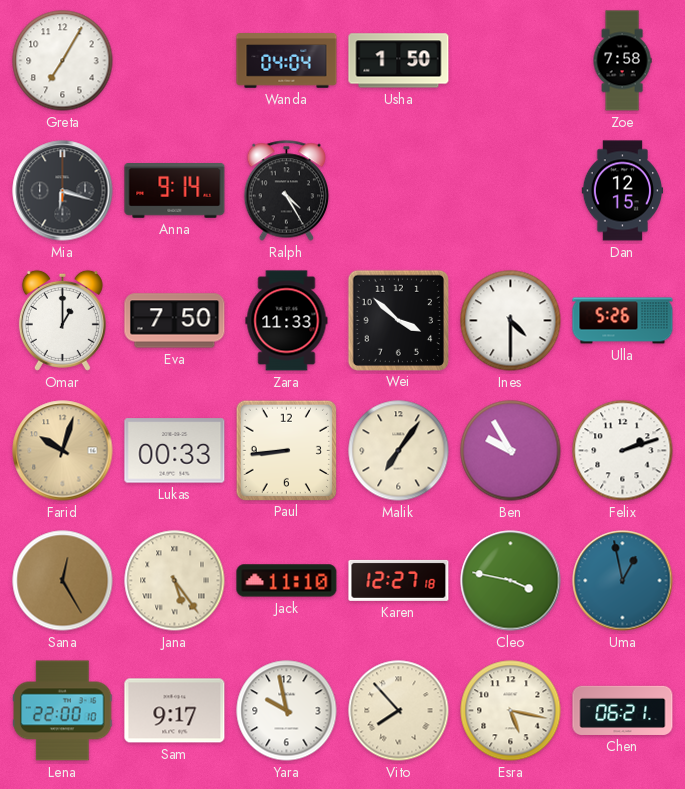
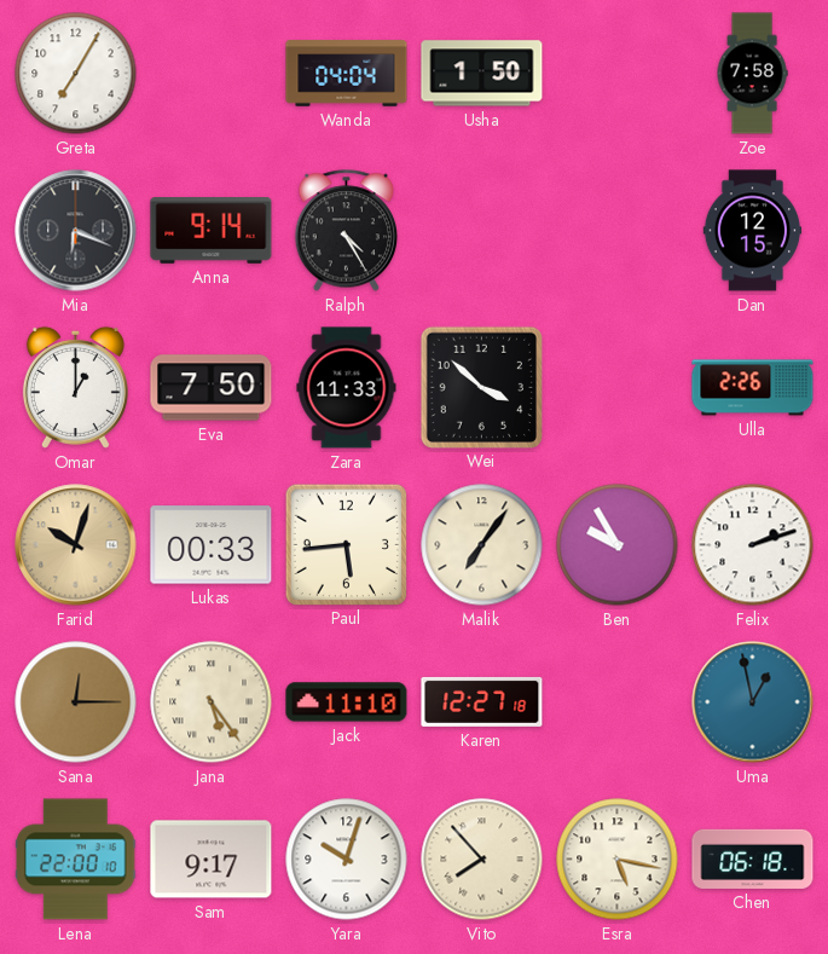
Mia: 6:18 -> 6:19
Ines: 4:30 -> none
Ulla: 5:26 -> 2:26
Paul: 8:44 -> 5:44
Sana: 12:25 -> 12:15
Cleo: 3:47 -> none
Yara: 9:58 -> 10:03
Chen: 06:21 -> 06:18
